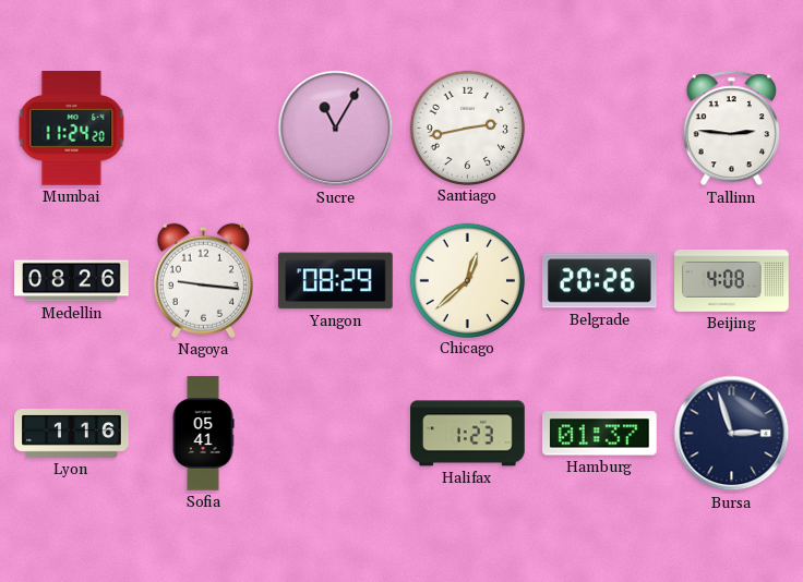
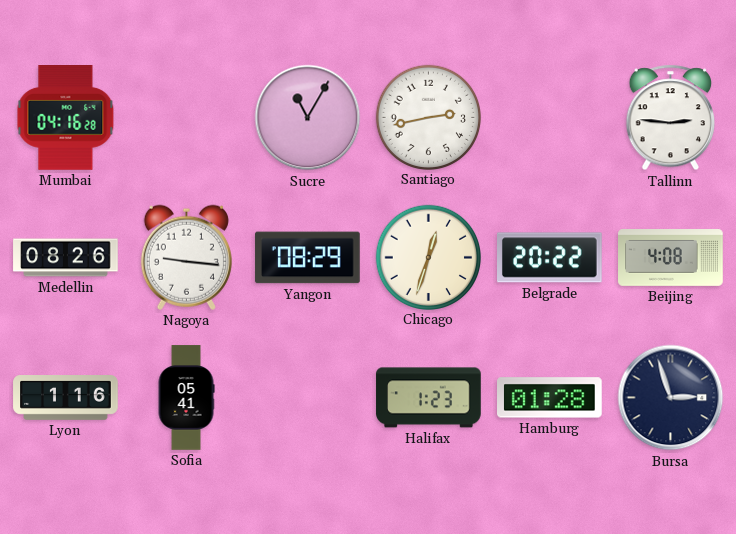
Mumbai: 11:24 -> 04:16
Chicago: 12:38 -> 12:33
Belgrade: 20:26 -> 20:22
Hamburg: 01:37 -> 01:28
